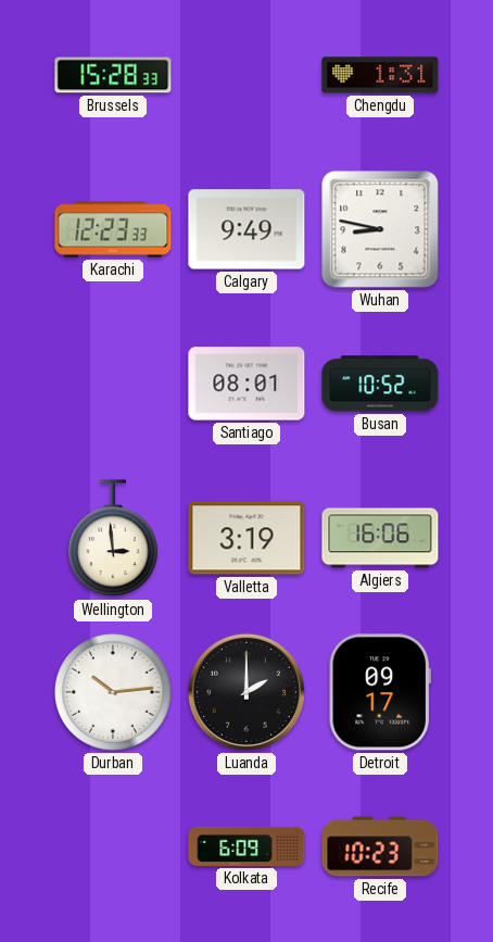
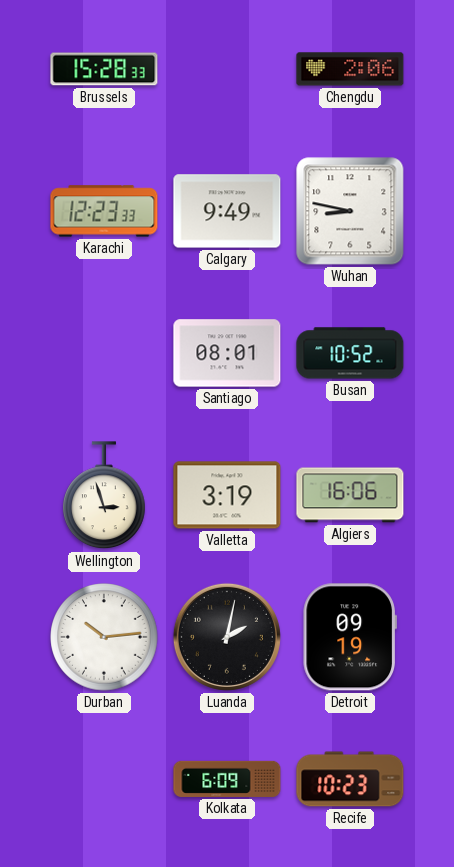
Chengdu: 1:31 -> 2:06
Wellington: 2:59 -> 2:57
Luanda: 2:00 -> 2:02
Detroit: 09:17 -> 09:19
